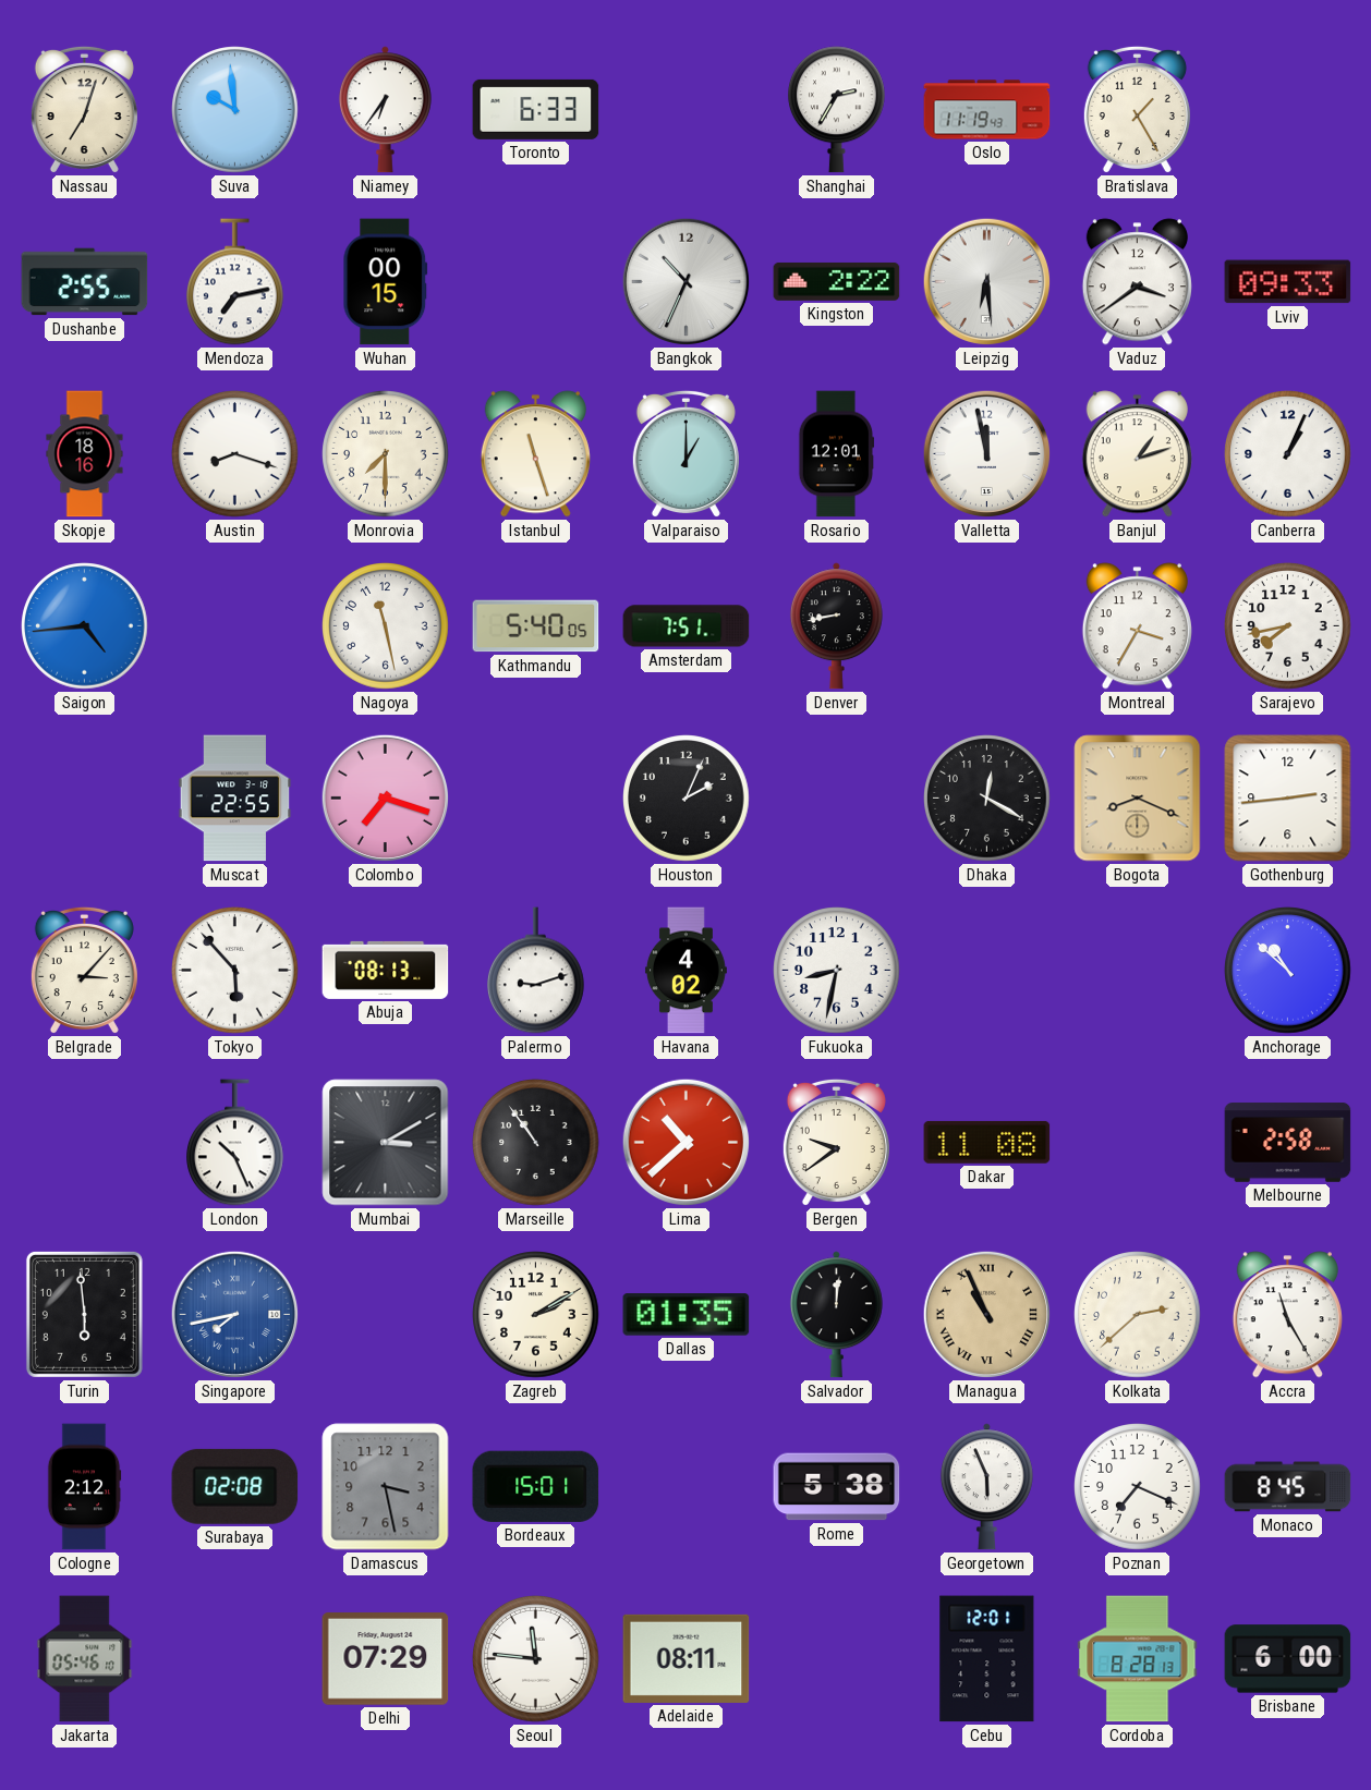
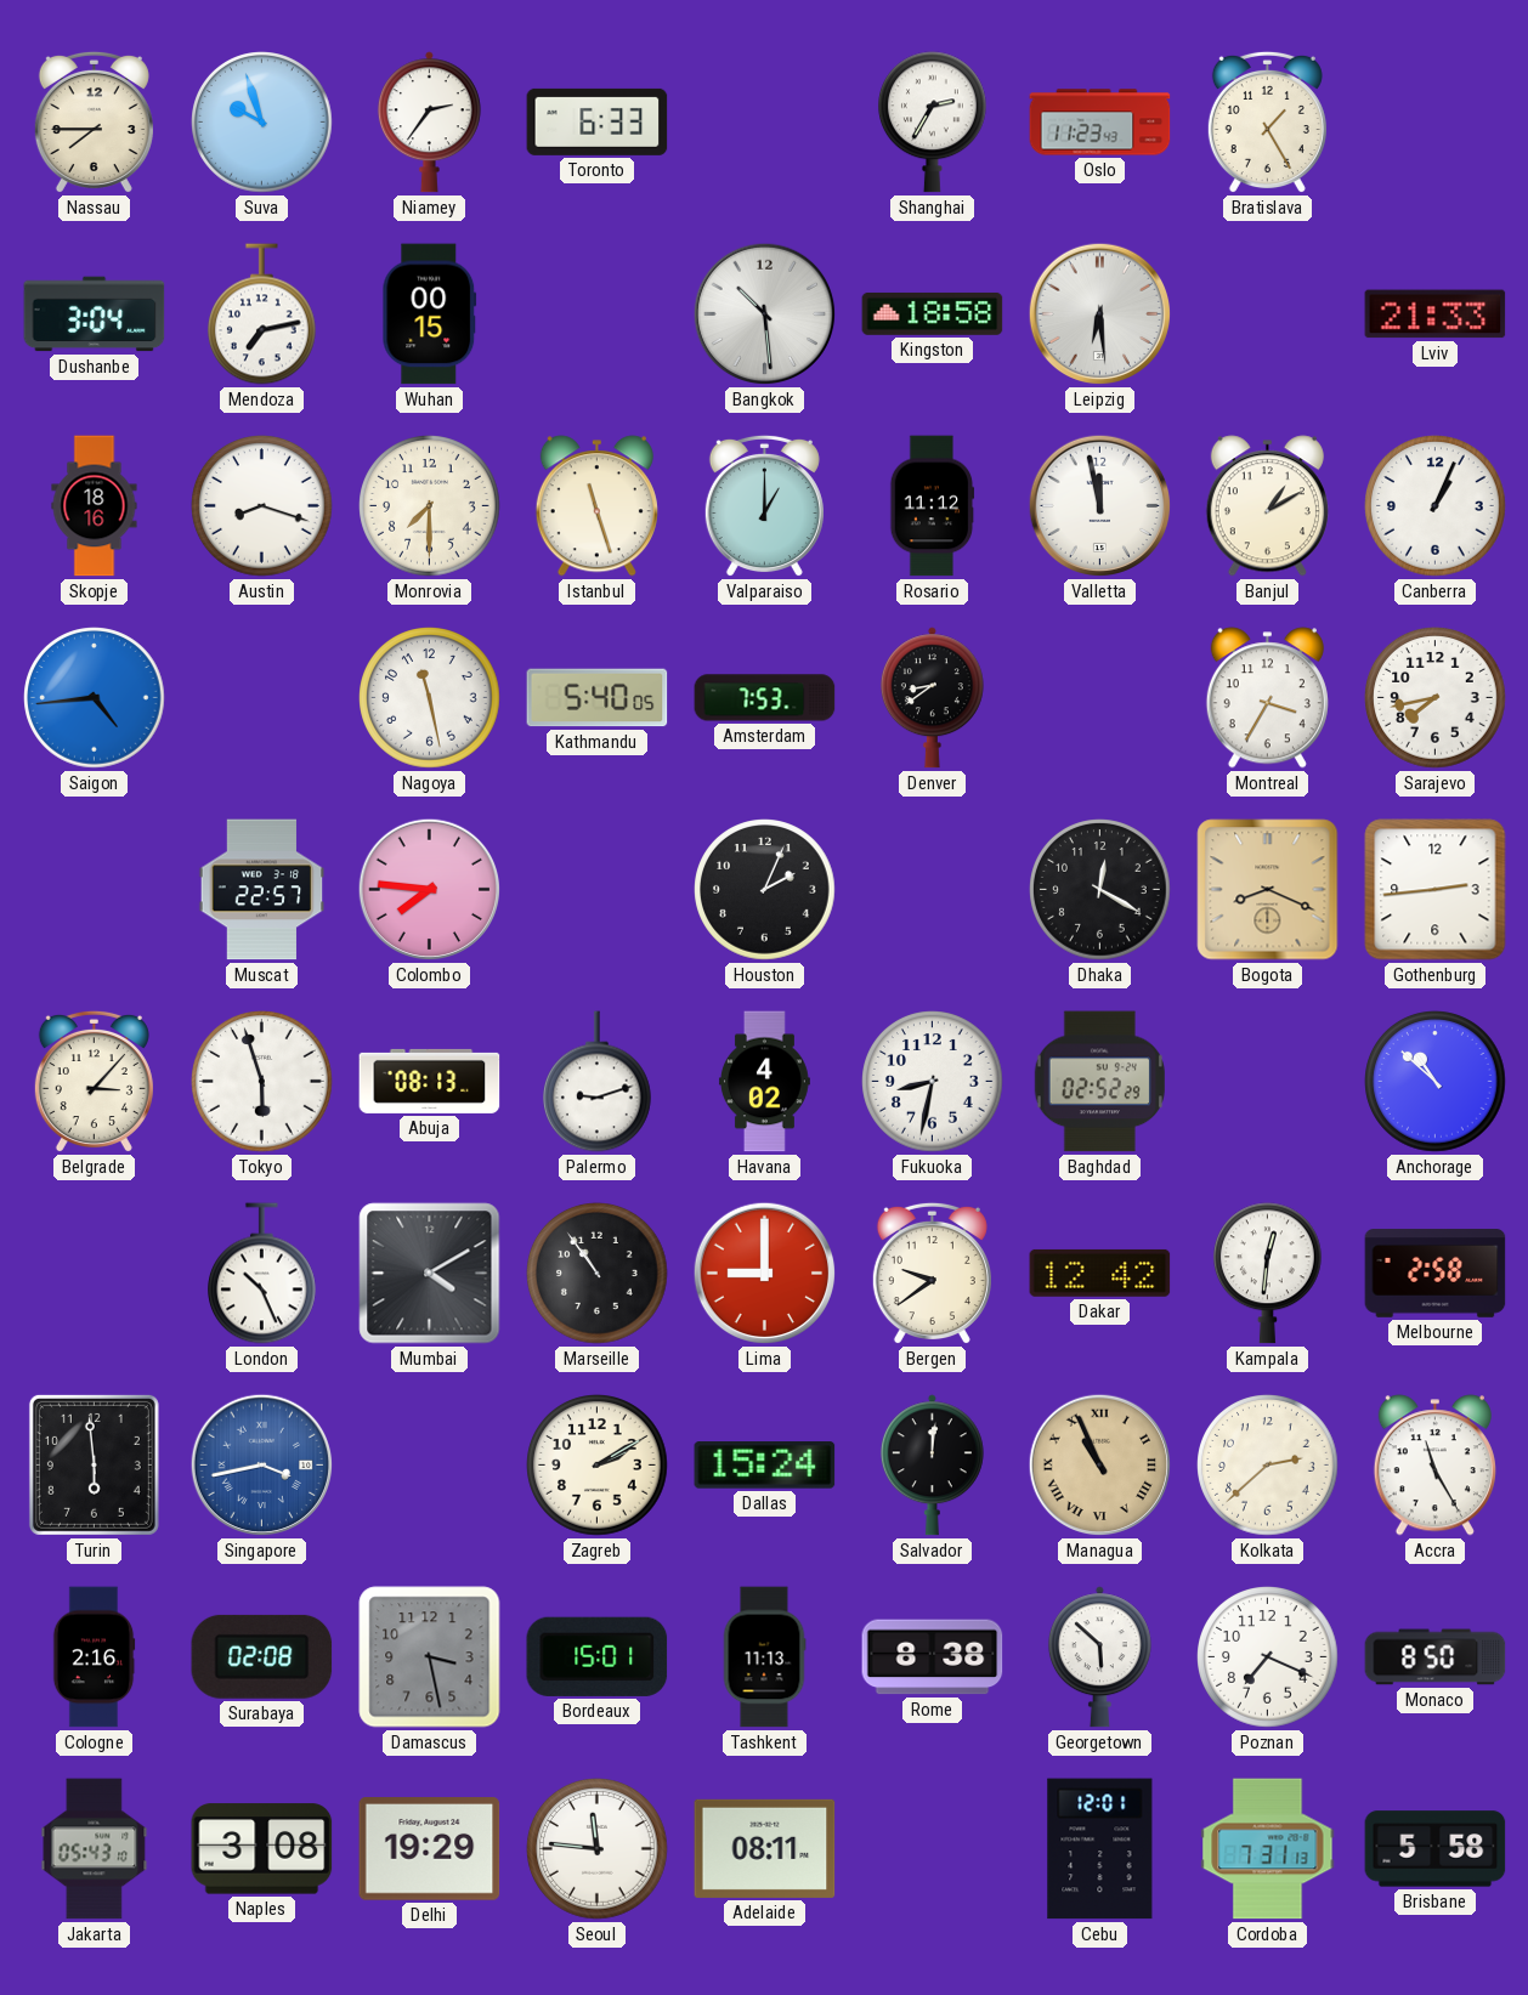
Nassau: 7:03 -> 7:45
Suva: 9:59 -> 9:57
Niamey: 6:36 -> 2:36
Oslo: 11:19 -> 11:23
Dushanbe: 2:55 -> 3:04
Bangkok: 10:34 -> 10:29
Kingston: 2:22 -> 18:58
Vaduz: 3:39 -> none
Lviv: 09:33 -> 21:33
Rosario: 12:01 -> 11:12
Banjul: 1:12 -> 1:10
Amsterdam: 7:51 -> 7:53
Denver: 8:43 -> 8:39
Muscat: 22:55 -> 22:57
Colombo: 7:18 -> 7:46
Tokyo: 5:53 -> 5:57
Baghdad: none -> 02:52
Mumbai: 3:10 -> 4:10
Lima: 10:38 -> 9:00
Dakar: 11:08 -> 12:42
Kampala: none -> 12:31
Singapore: 7:43 -> 3:43
Dallas: 01:35 -> 15:24
Cologne: 2:12 -> 2:16
Tashkent: none -> 11:13
Rome: 5:38 -> 8:38
Georgetown: 5:56 -> 5:52
Monaco: 8:45 -> 8:50
Jakarta: 05:46 -> 05:43
Naples: none -> 3:08
Delhi: 07:29 -> 19:29
Cordoba: 8:28 -> 7:31
Brisbane: 6:00 -> 5:58
